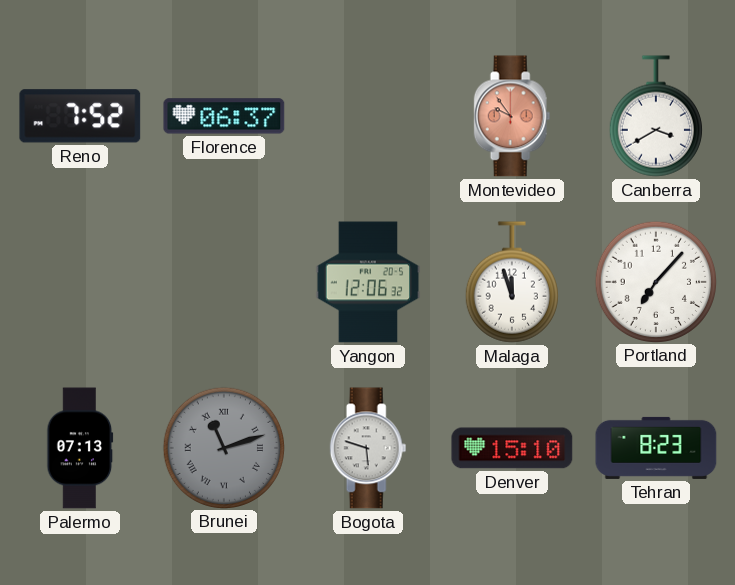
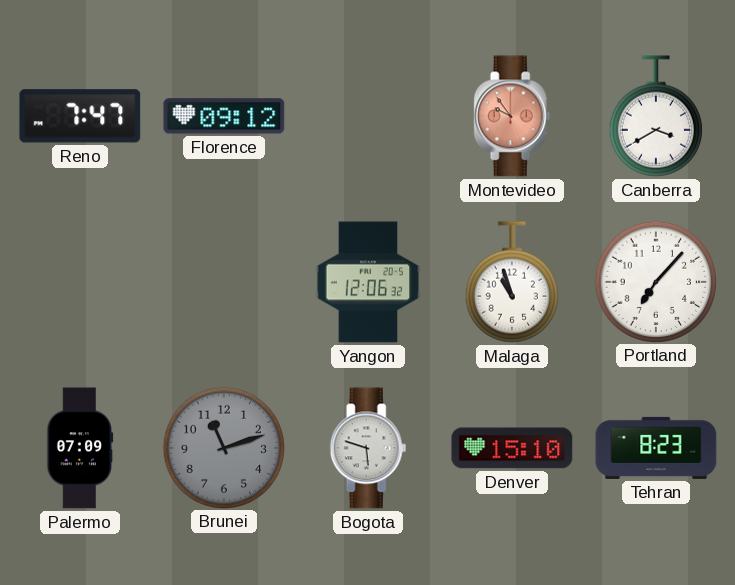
Reno: 7:52 -> 7:47
Florence: 06:37 -> 09:12
Malaga: 11:57 -> 10:57
Palermo: 07:13 -> 07:09
Brunei numerals: Roman -> Arabic
